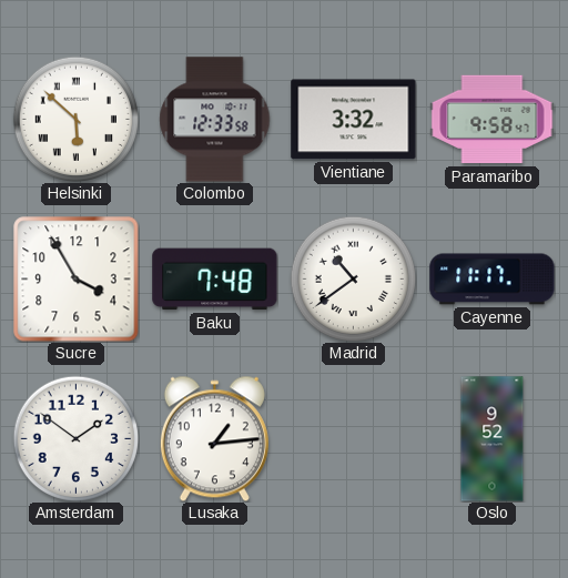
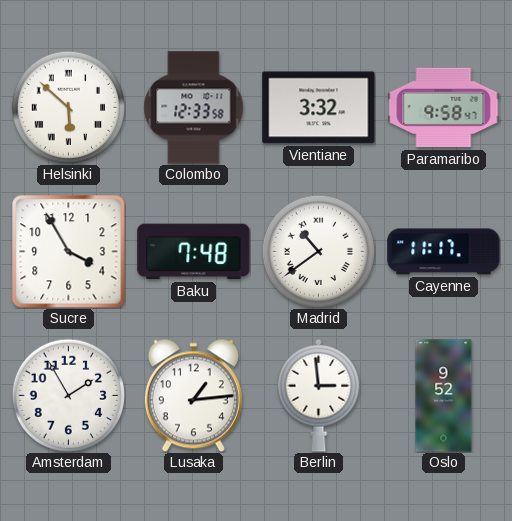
Amsterdam: 1:51 -> 1:55
Berlin: none -> 2:59
